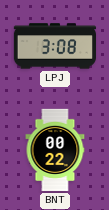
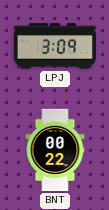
LPJ: 3:08 -> 3:09
